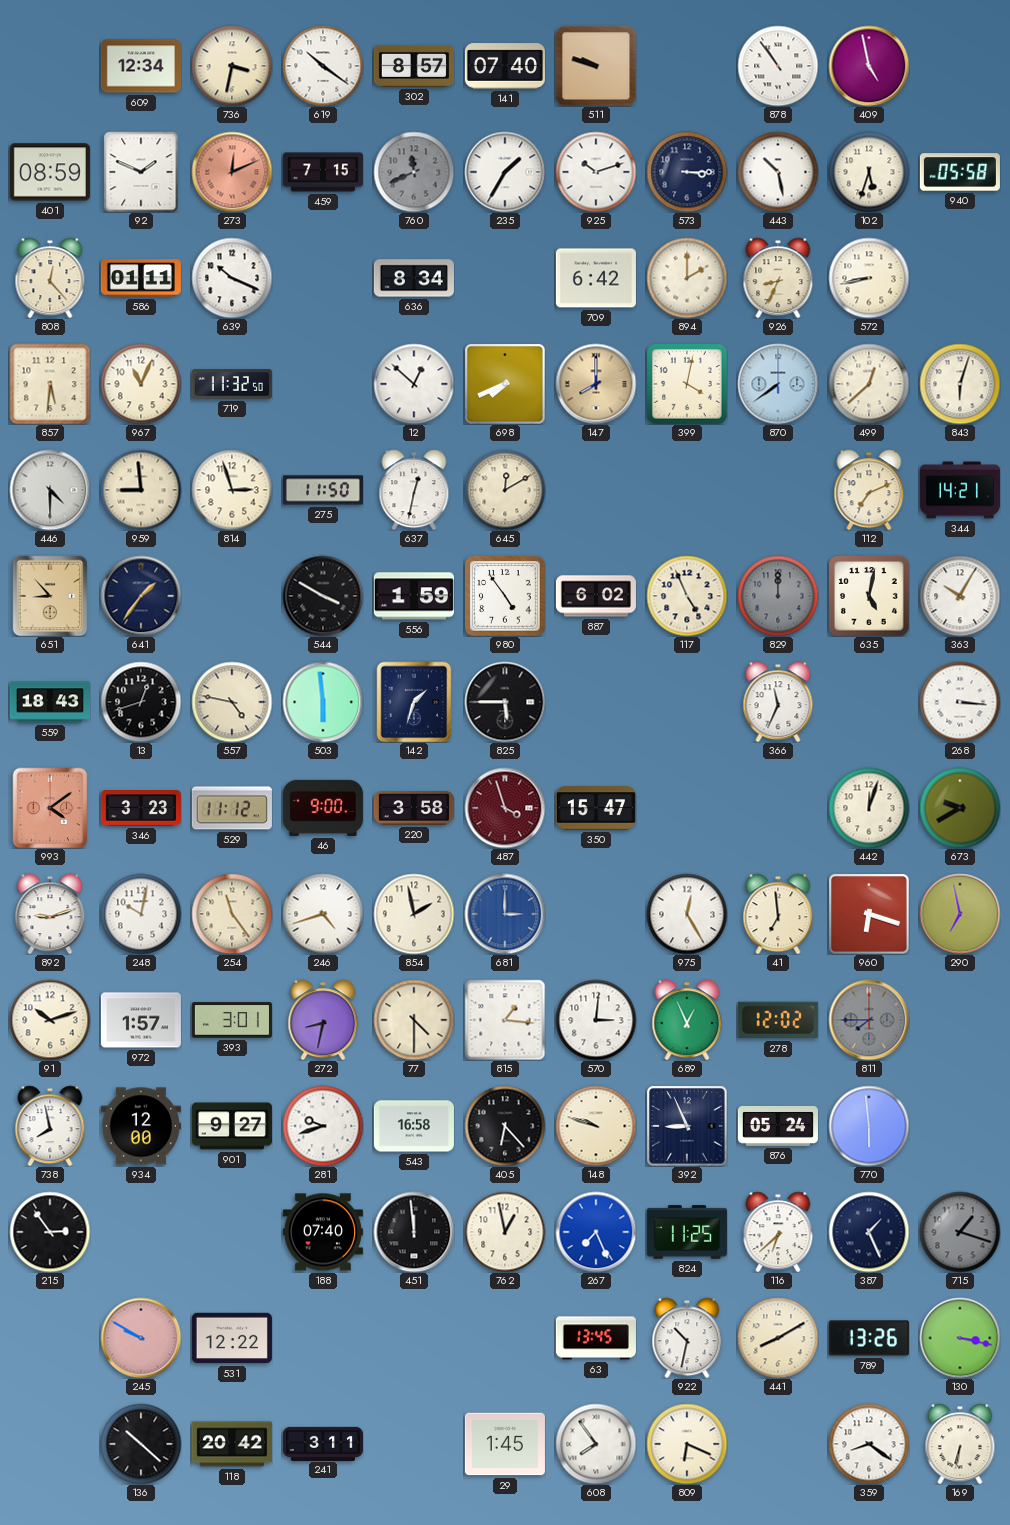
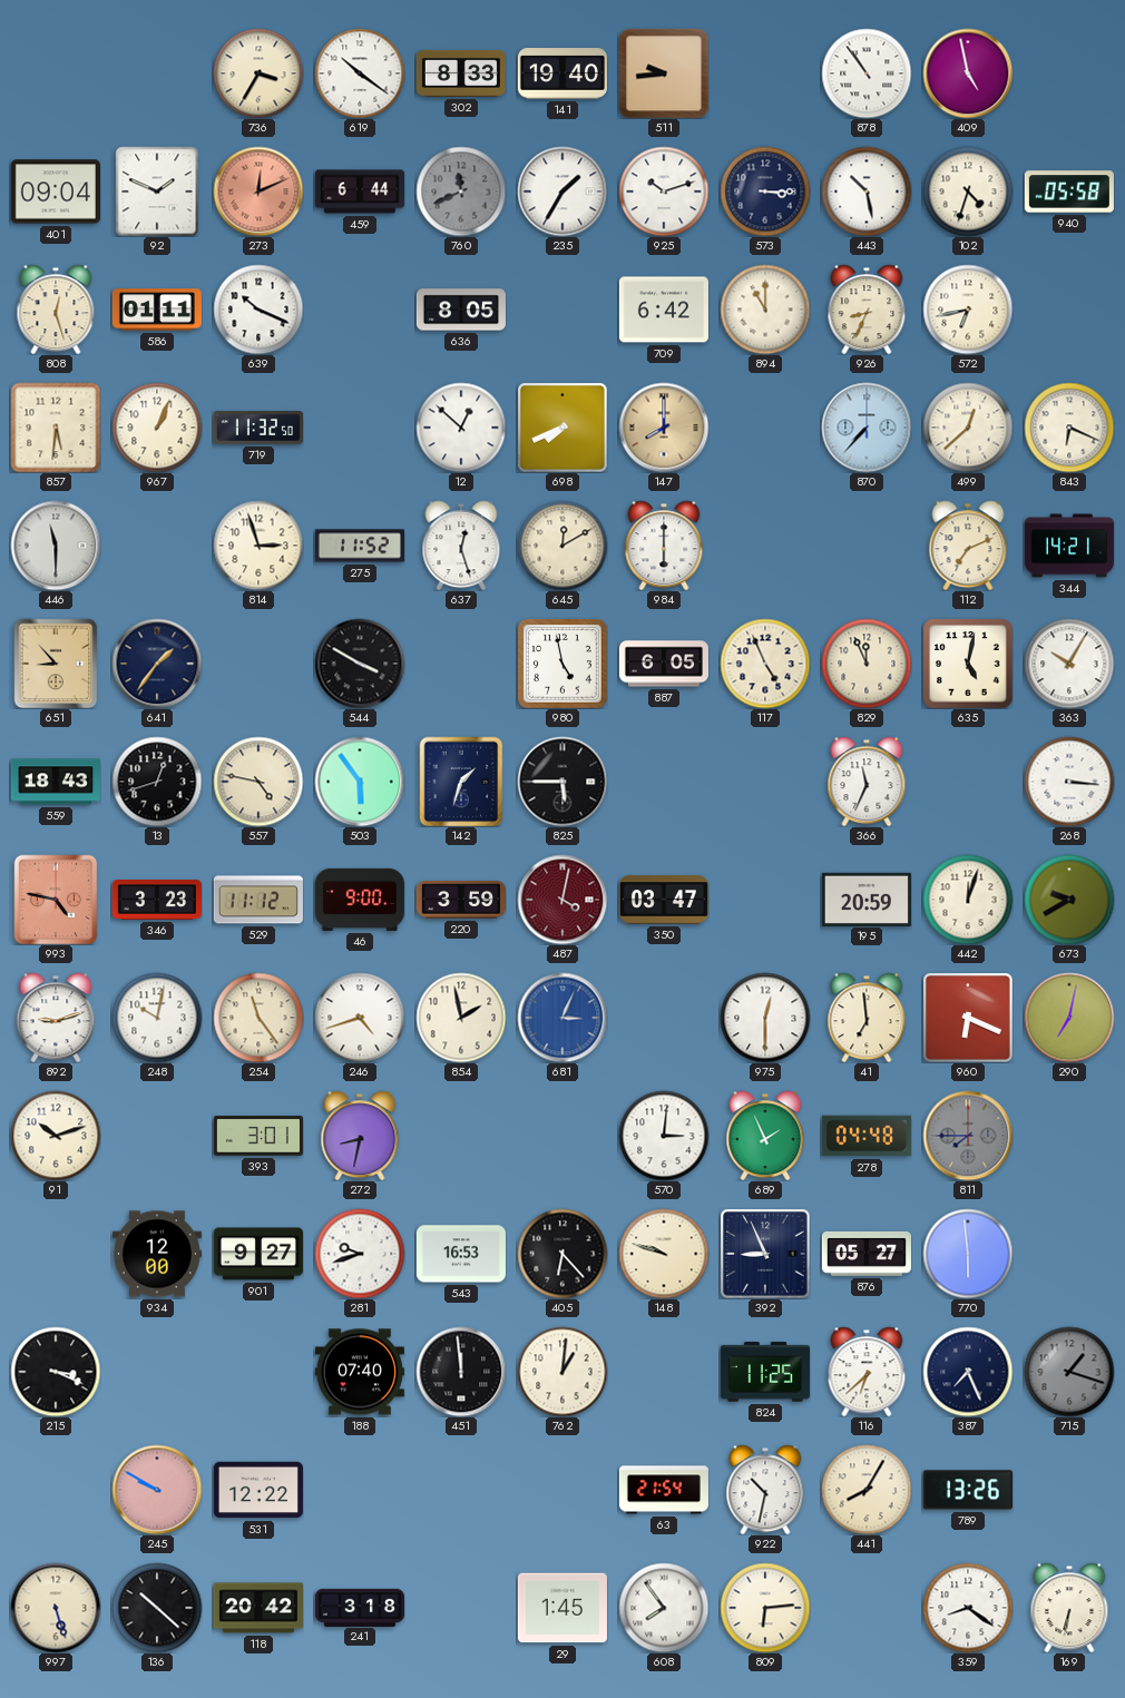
609: 12:34 -> none
736: 3:32 -> 3:35
302: 8:57 -> 8:33
141: 07:40 -> 19:40
511: 9:48 -> 9:44
401: 08:59 -> 09:04
459: 7:15 -> 6:44
102: 5:33 -> 4:33
808: 12:23 -> 12:27
636: 8:34 -> 8:05
894: 2:00 -> 11:00
572: 8:43 -> 6:43
967: 11:04 -> 1:04
399: 4:02 -> none
870: 7:39 -> 7:37
843: 6:03 -> 6:19
446: 4:30 -> 11:30
959: 8:59 -> none
275: 11:50 -> 11:52
637: 12:32 -> 12:27
984: none -> 6:00
556: 1:59 -> none
980: 4:54 -> 4:58
887: 6:02 -> 6:05
829: 12:00 -> 11:56
829 dial: grey -> cream
503: 5:59 -> 5:54
993: 4:09 -> 4:47
220: 3:58 -> 3:59
487: 3:57 -> 4:02
350: 15:47 -> 03:47
195: none -> 20:59
681: 3:00 -> 3:04
975: 12:25 -> 12:30
960: 6:18 -> 6:19
290: 6:58 -> 7:02
972: 1:57 -> none
77: 4:30 -> none
815: 1:16 -> none
689: 12:56 -> 1:56
278: 12:02 -> 04:48
738: 7:58 -> none
543: 16:58 -> 16:53
876: 05:24 -> 05:27
215: 2:54 -> 3:19
762: 12:58 -> 1:01
267: 7:26 -> none
387: 1:26 -> 7:26
63: 13:45 -> 21:54
441: 8:10 -> 8:05
130: 3:17 -> none
997: none -> 5:27
241: 3:11 -> 3:18
809: 6:19 -> 6:14
